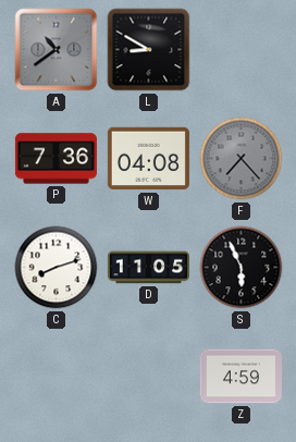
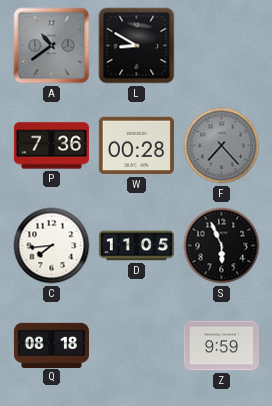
W: 04:08 -> 00:28
C: 8:12 -> 7:44
Q: none -> 08:18
Z: 4:59 -> 9:59
